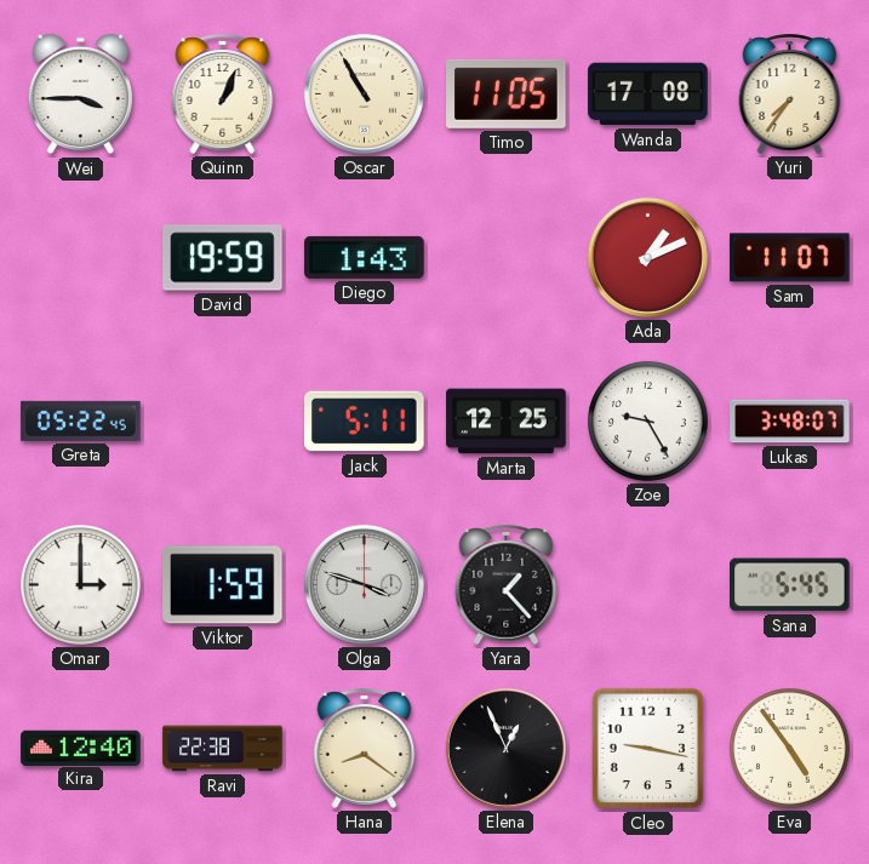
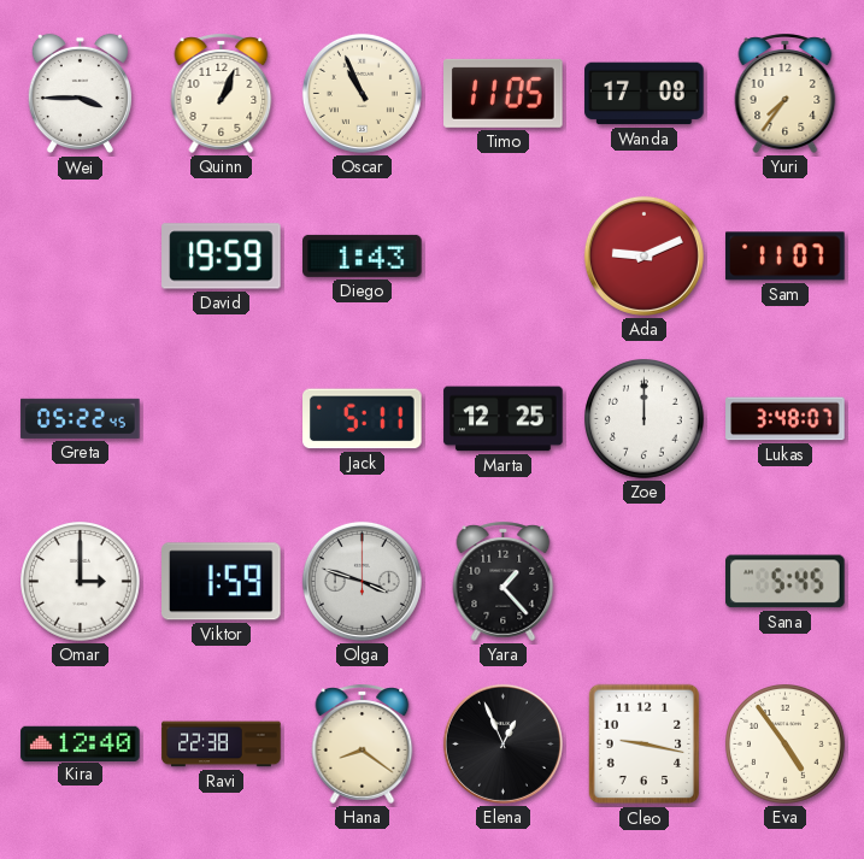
Oscar: 10:55 -> 10:56
Ada: 1:11 -> 9:11
Zoe: 9:25 -> 12:00
